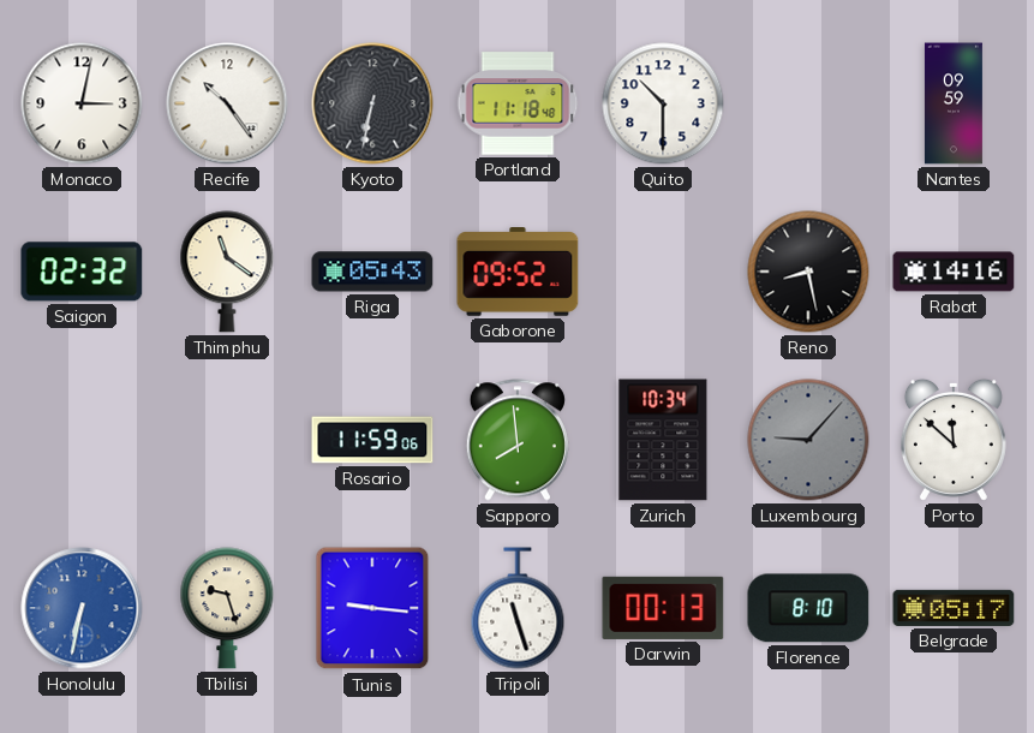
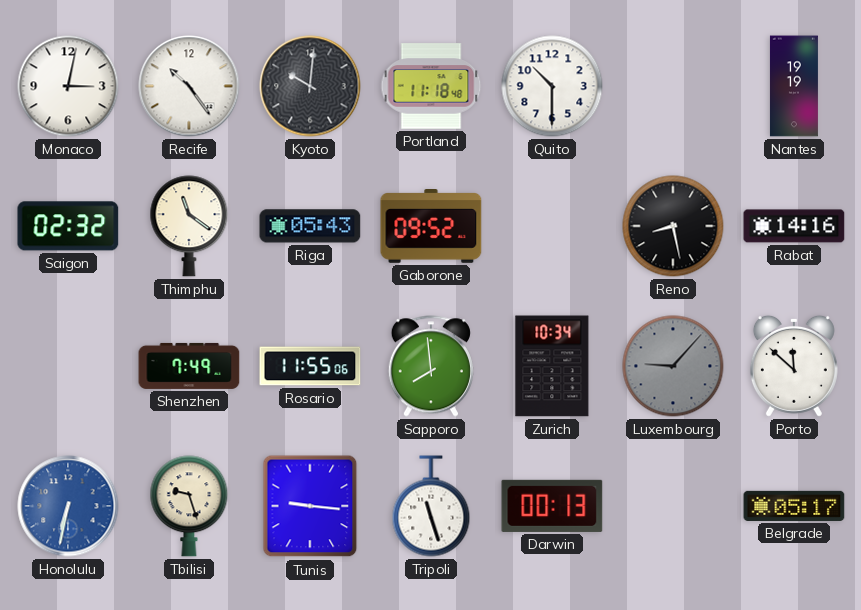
Kyoto: 6:32 -> 10:01
Nantes: 09:59 -> 19:19
Shenzhen: none -> 7:49
Rosario: 11:59 -> 11:55
Florence: 8:10 -> none
